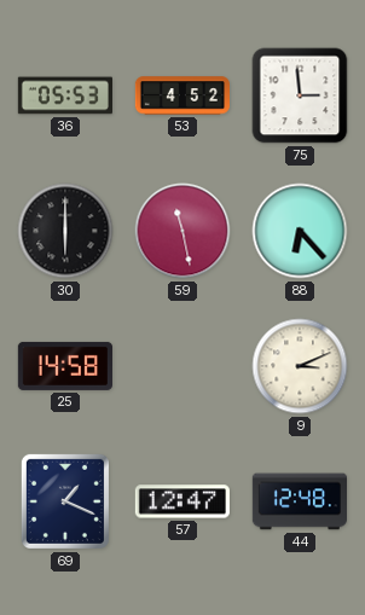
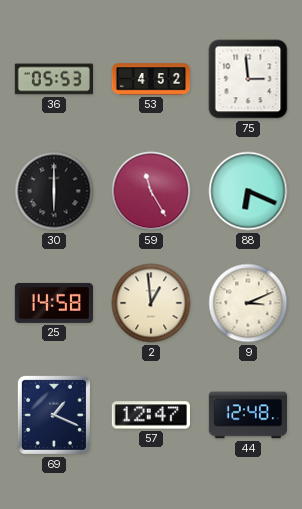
59: 11:28 -> 11:25
88: 6:23 -> 6:19
2: none -> 12:59
